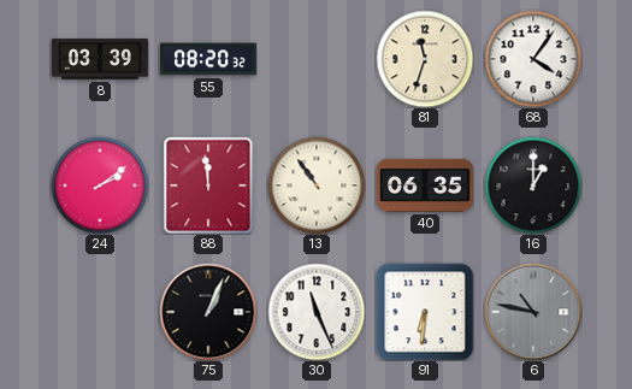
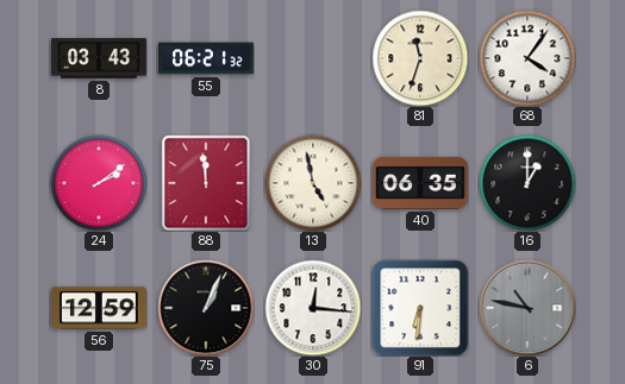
8: 03:39 -> 03:43
55: 08:20 -> 06:21
13: 10:54 -> 4:58
56: none -> 12:59
30: 11:26 -> 12:16
